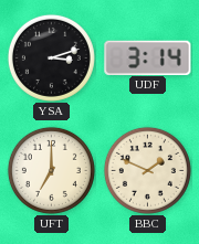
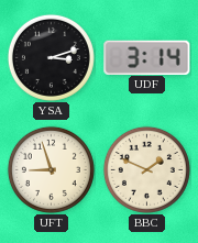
UFT: 7:00 -> 8:57
